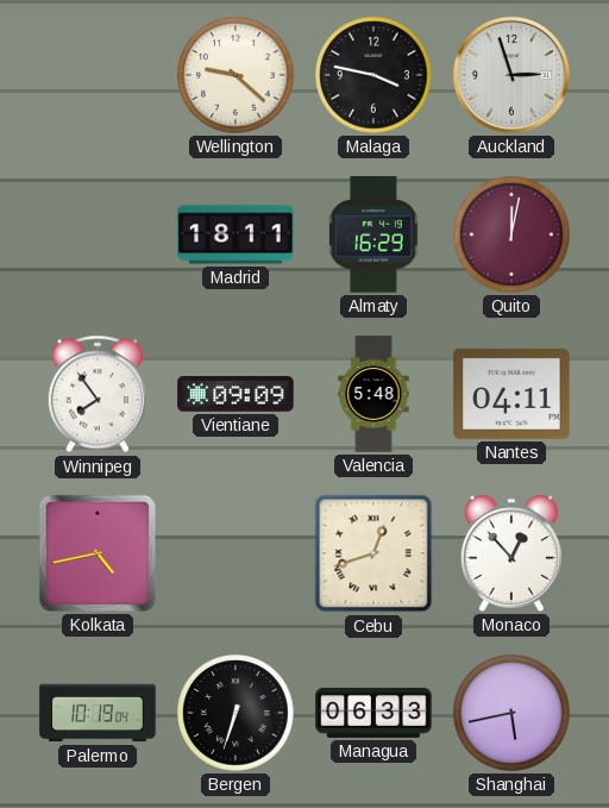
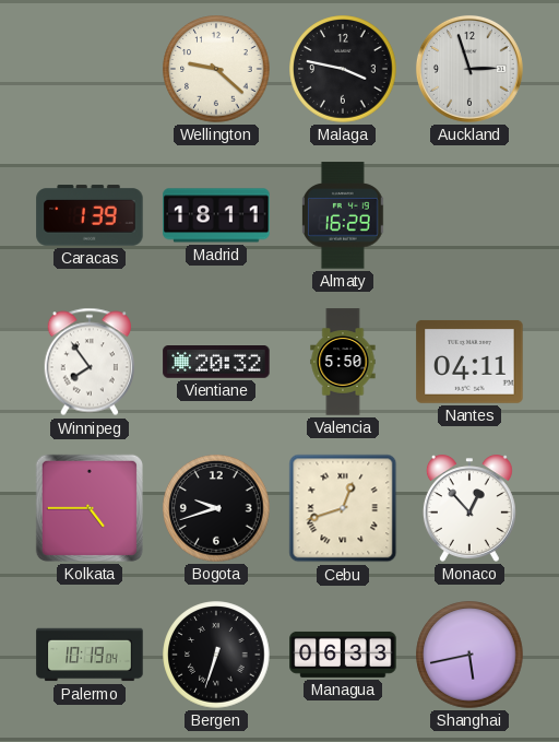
Caracas: none -> 1:39
Quito: 12:02 -> none
Vientiane: 09:09 -> 20:32
Valencia: 5:48 -> 5:50
Kolkata: 4:43 -> 4:45
Bogota: none -> 9:42
